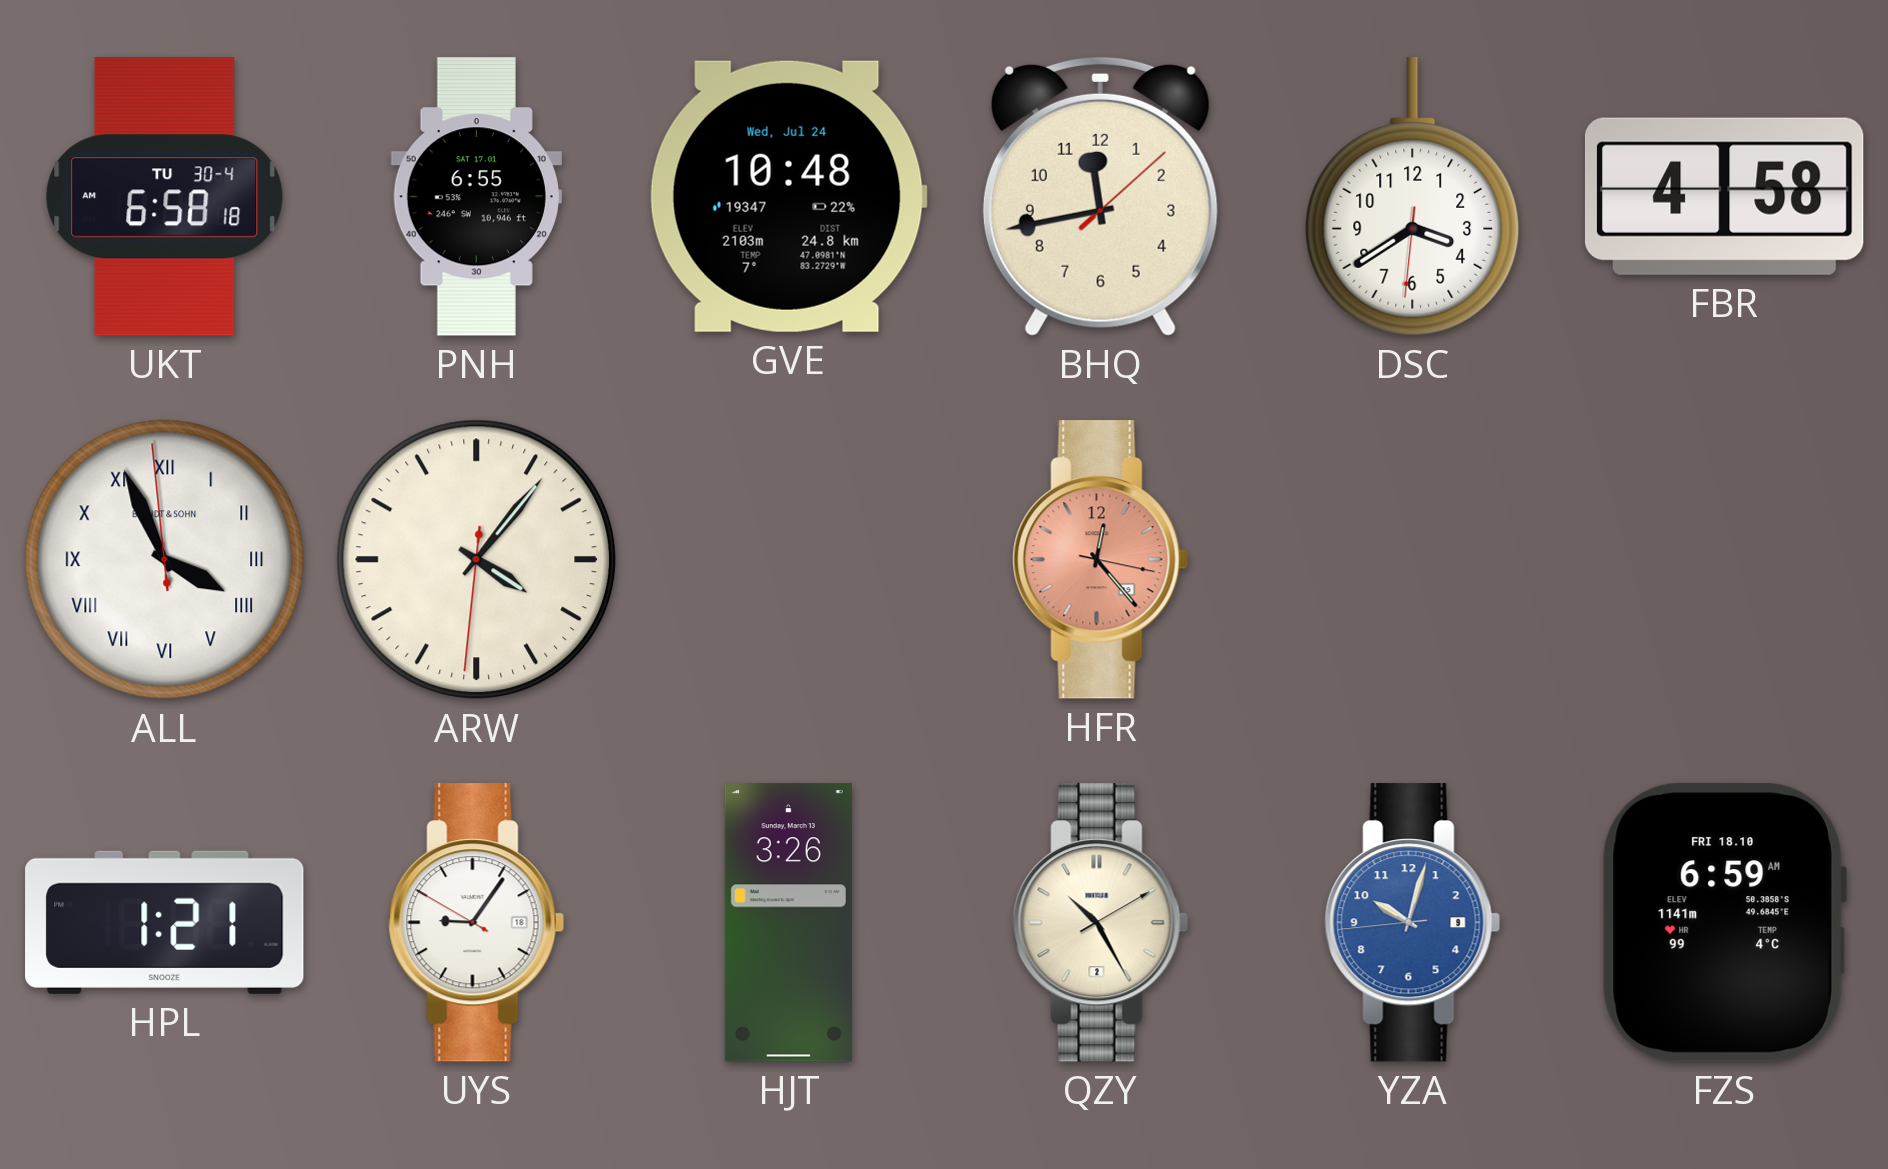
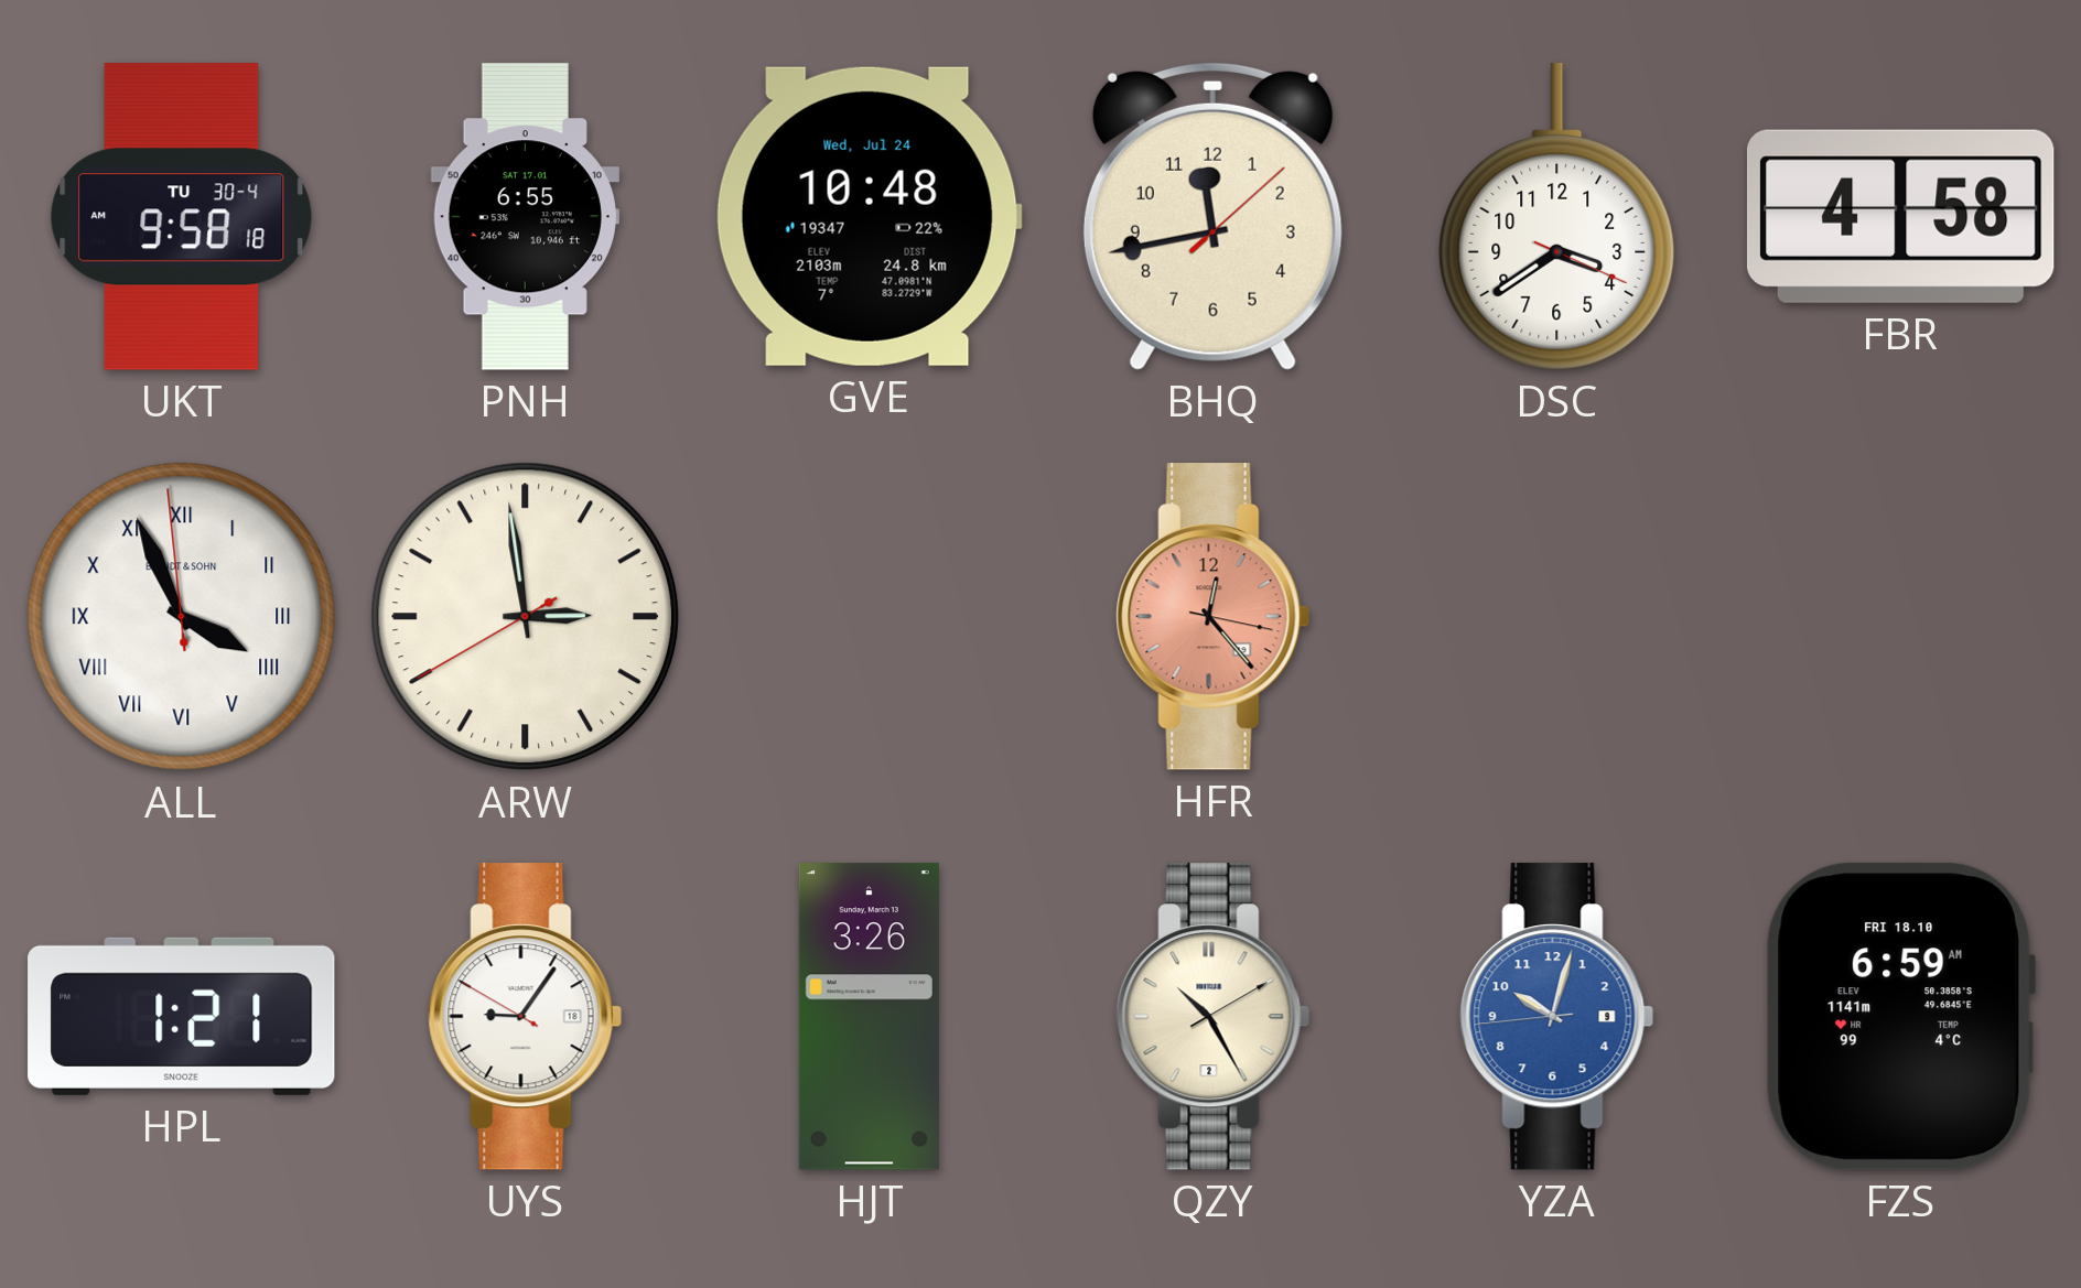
UKT: 6:58 -> 9:58
DSC: 3:39:31 -> 3:39:19
ARW: 4:06 -> 2:58
